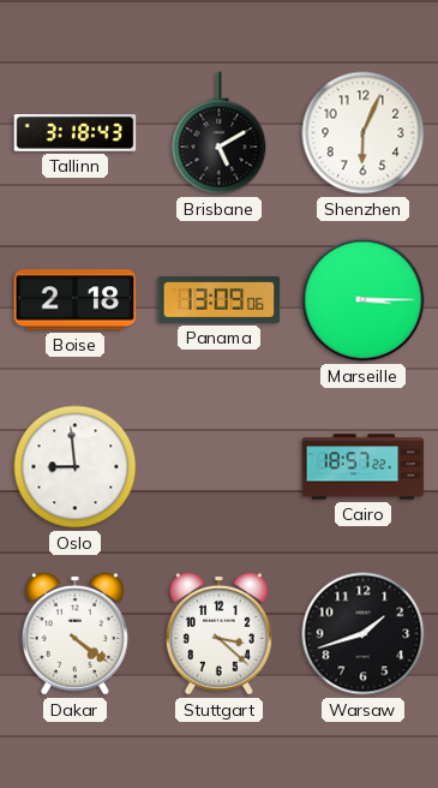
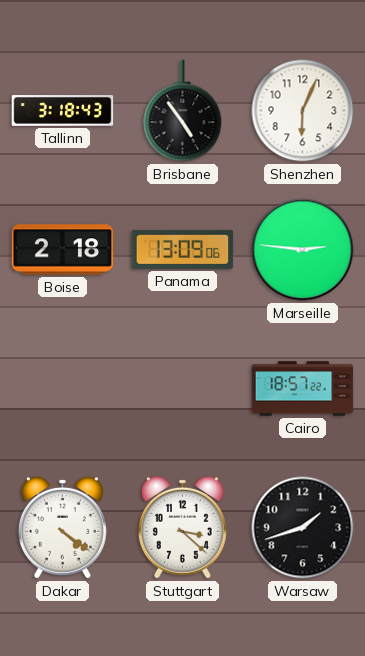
Brisbane: 5:10 -> 4:54
Marseille: 3:15 -> 2:46
Oslo: 8:59 -> none
